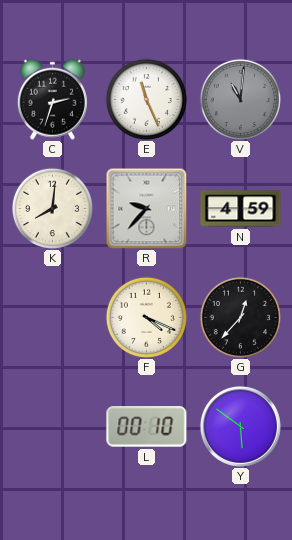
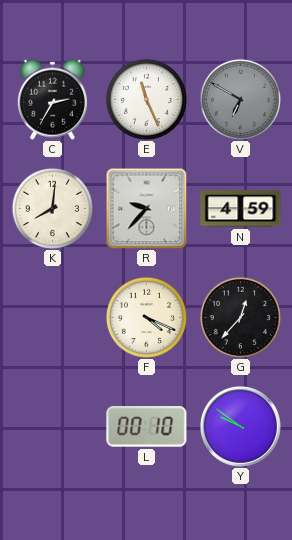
C: 2:33 -> 2:35
V: 11:01 -> 6:50
Y: 5:51 -> 9:51
